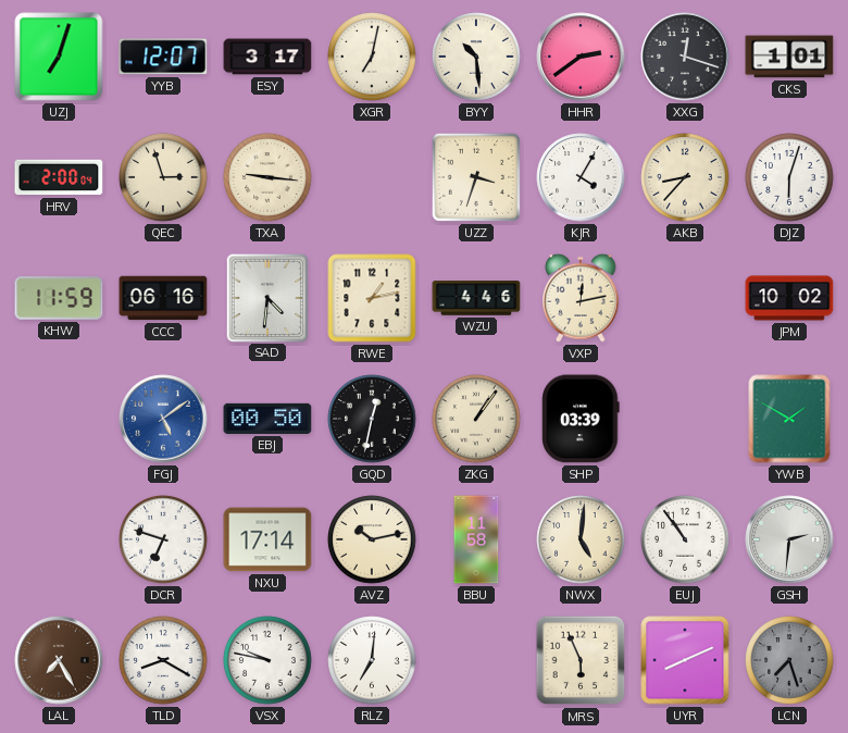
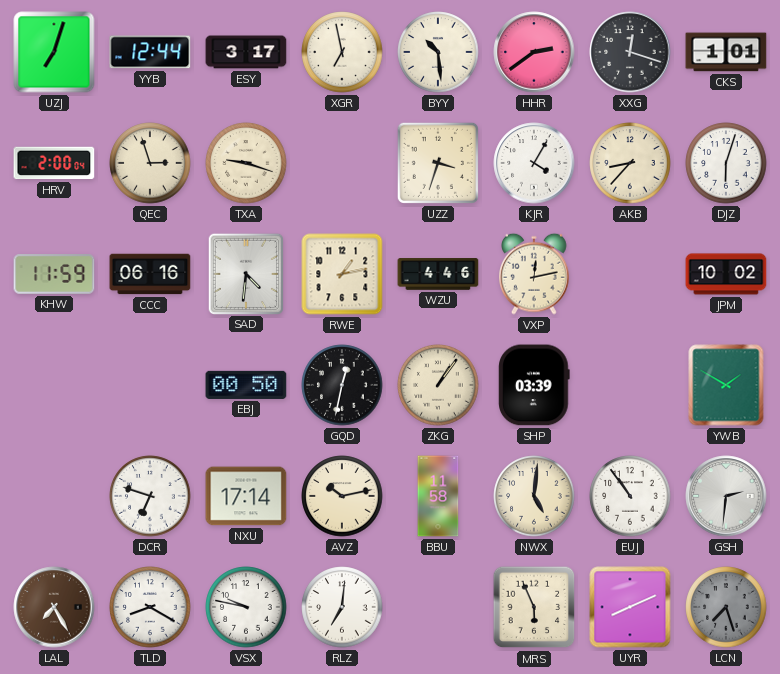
YYB: 12:07 -> 12:44
XGR: 7:02 -> 6:58
TXA: 9:16 -> 9:18
FGJ: 5:09 -> none
